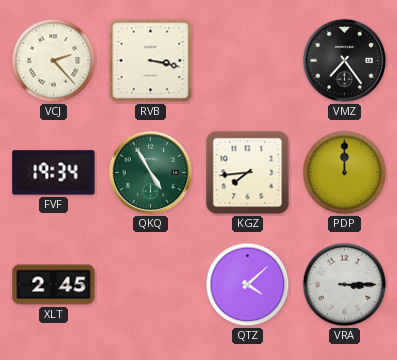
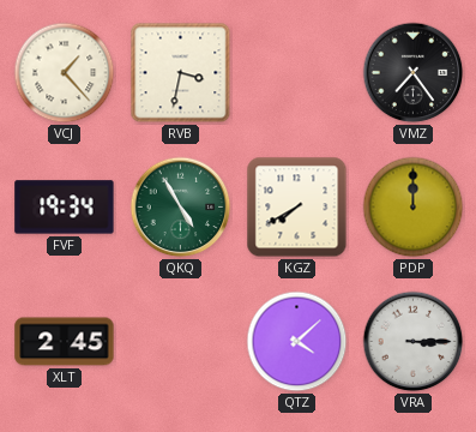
VCJ: 2:23 -> 1:23
RVB: 3:17 -> 3:32
KGZ: 7:44 -> 7:40
